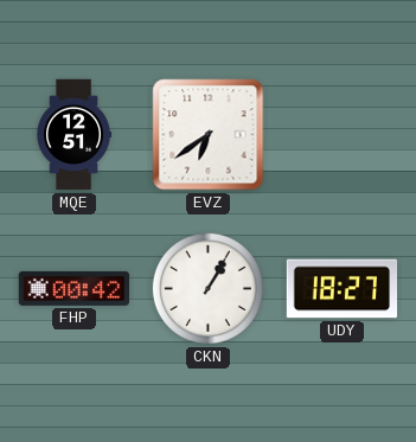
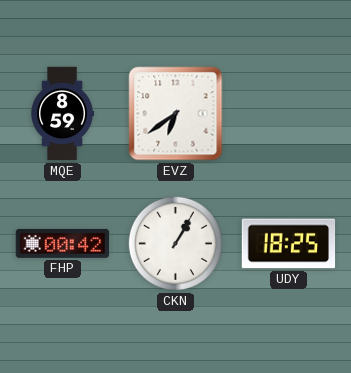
MQE: 12:51 -> 8:59
UDY: 18:27 -> 18:25
